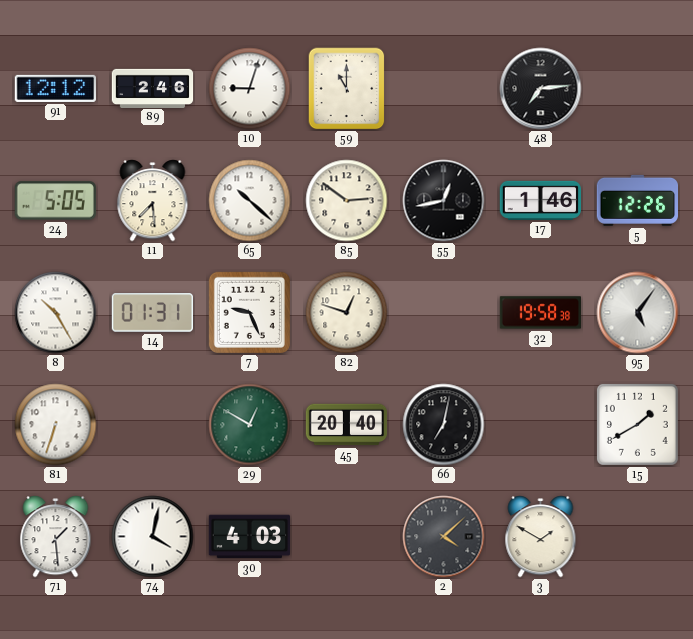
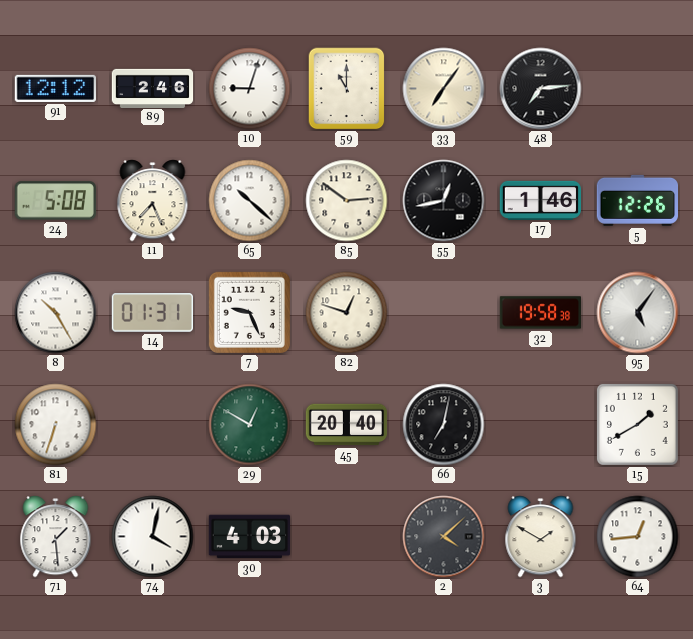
33: none -> 7:06
24: 5:05 -> 5:08
11: 7:29 -> 7:26
64: none -> 12:44
